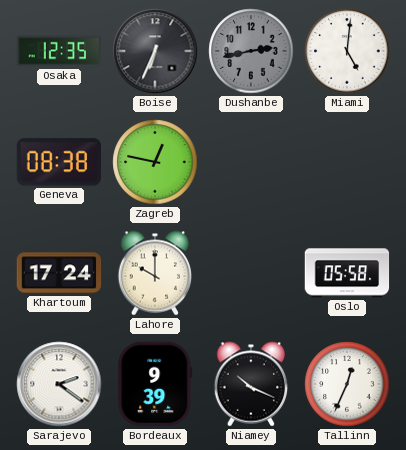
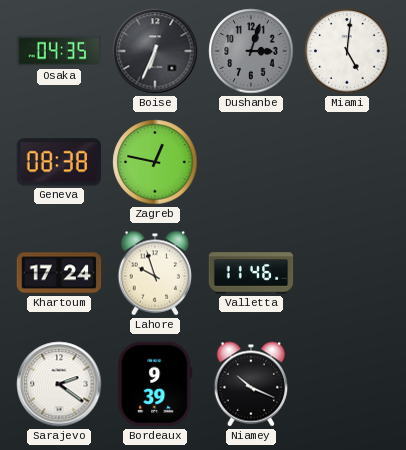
Osaka: 12:35 -> 04:35
Dushanbe: 2:43 -> 3:03
Lahore: 10:00 -> 9:57
Valletta: none -> 11:46
Oslo: 05:58 -> none
Tallinn: 12:34 -> none
